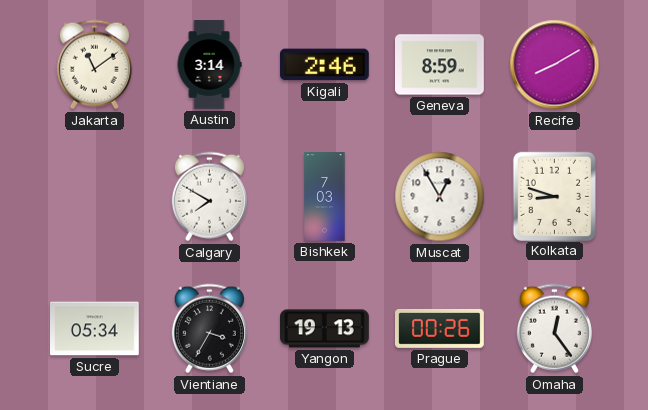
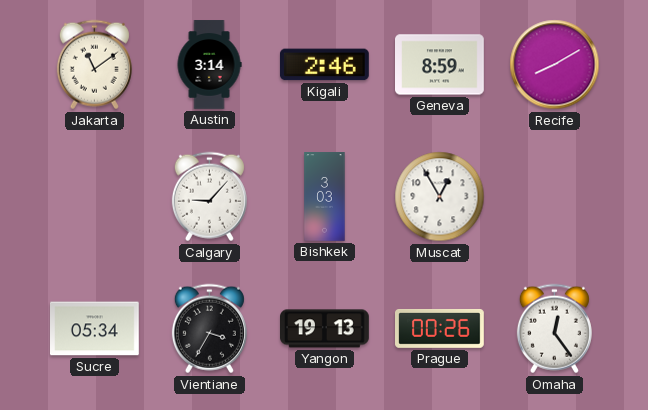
Calgary: 7:50 -> 9:07
Bishkek: 7:03 -> 3:03
Kolkata: 8:48 -> none
